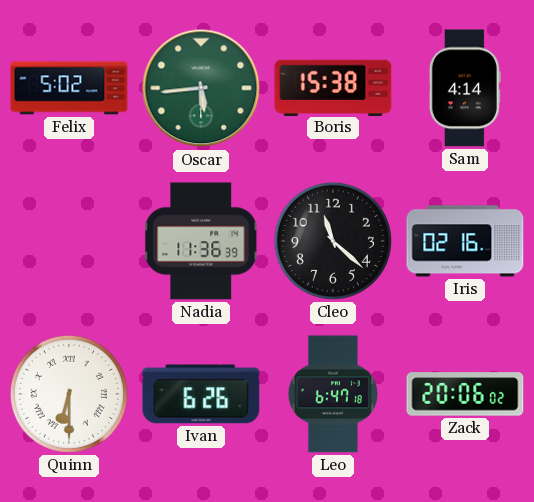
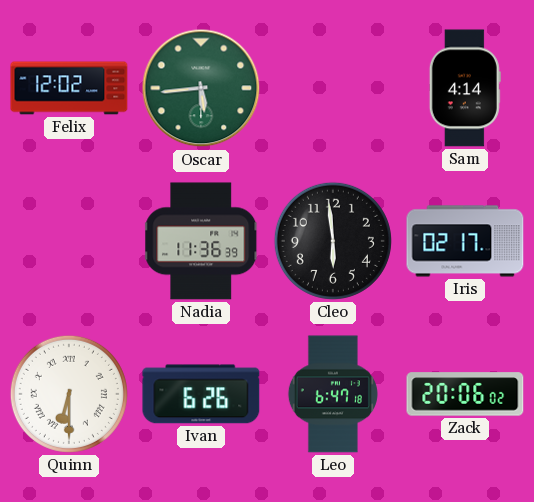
Felix: 5:02 -> 12:02
Boris: 15:38 -> none
Cleo: 11:22 -> 5:59
Iris: 02:16 -> 02:17
